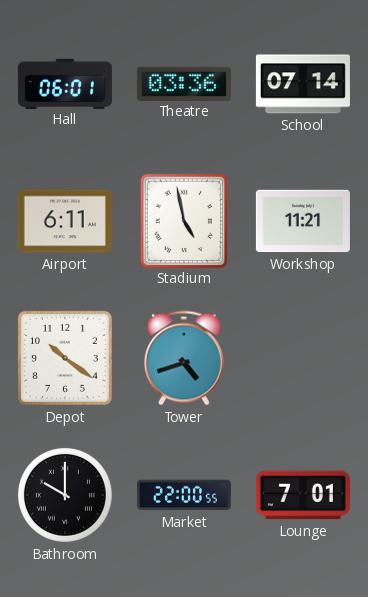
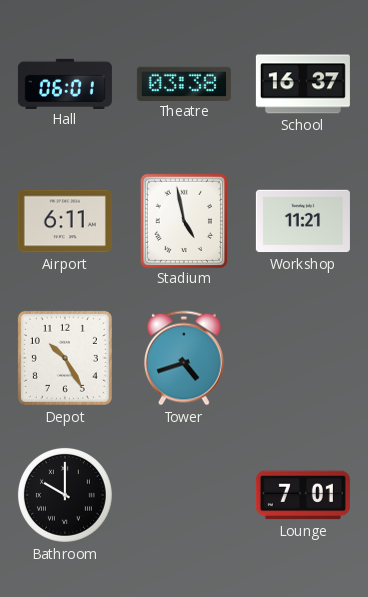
Theatre: 03:36 -> 03:38
School: 07:14 -> 16:37
Depot: 10:21 -> 10:25
Market: 22:00 -> none
